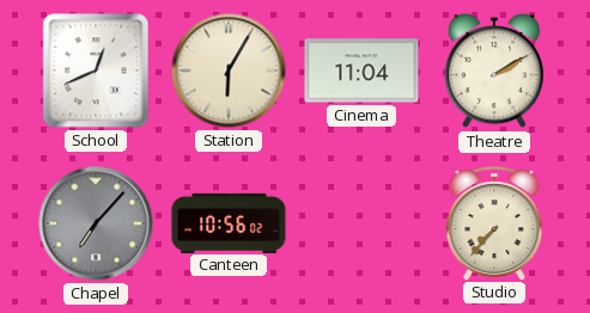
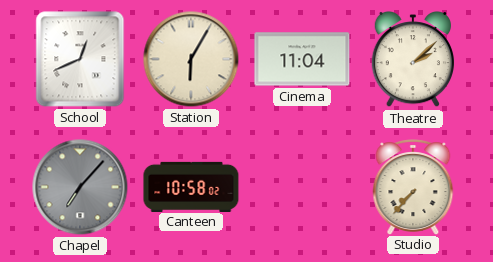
Theatre: 2:10 -> 2:08
Canteen: 10:56 -> 10:58
